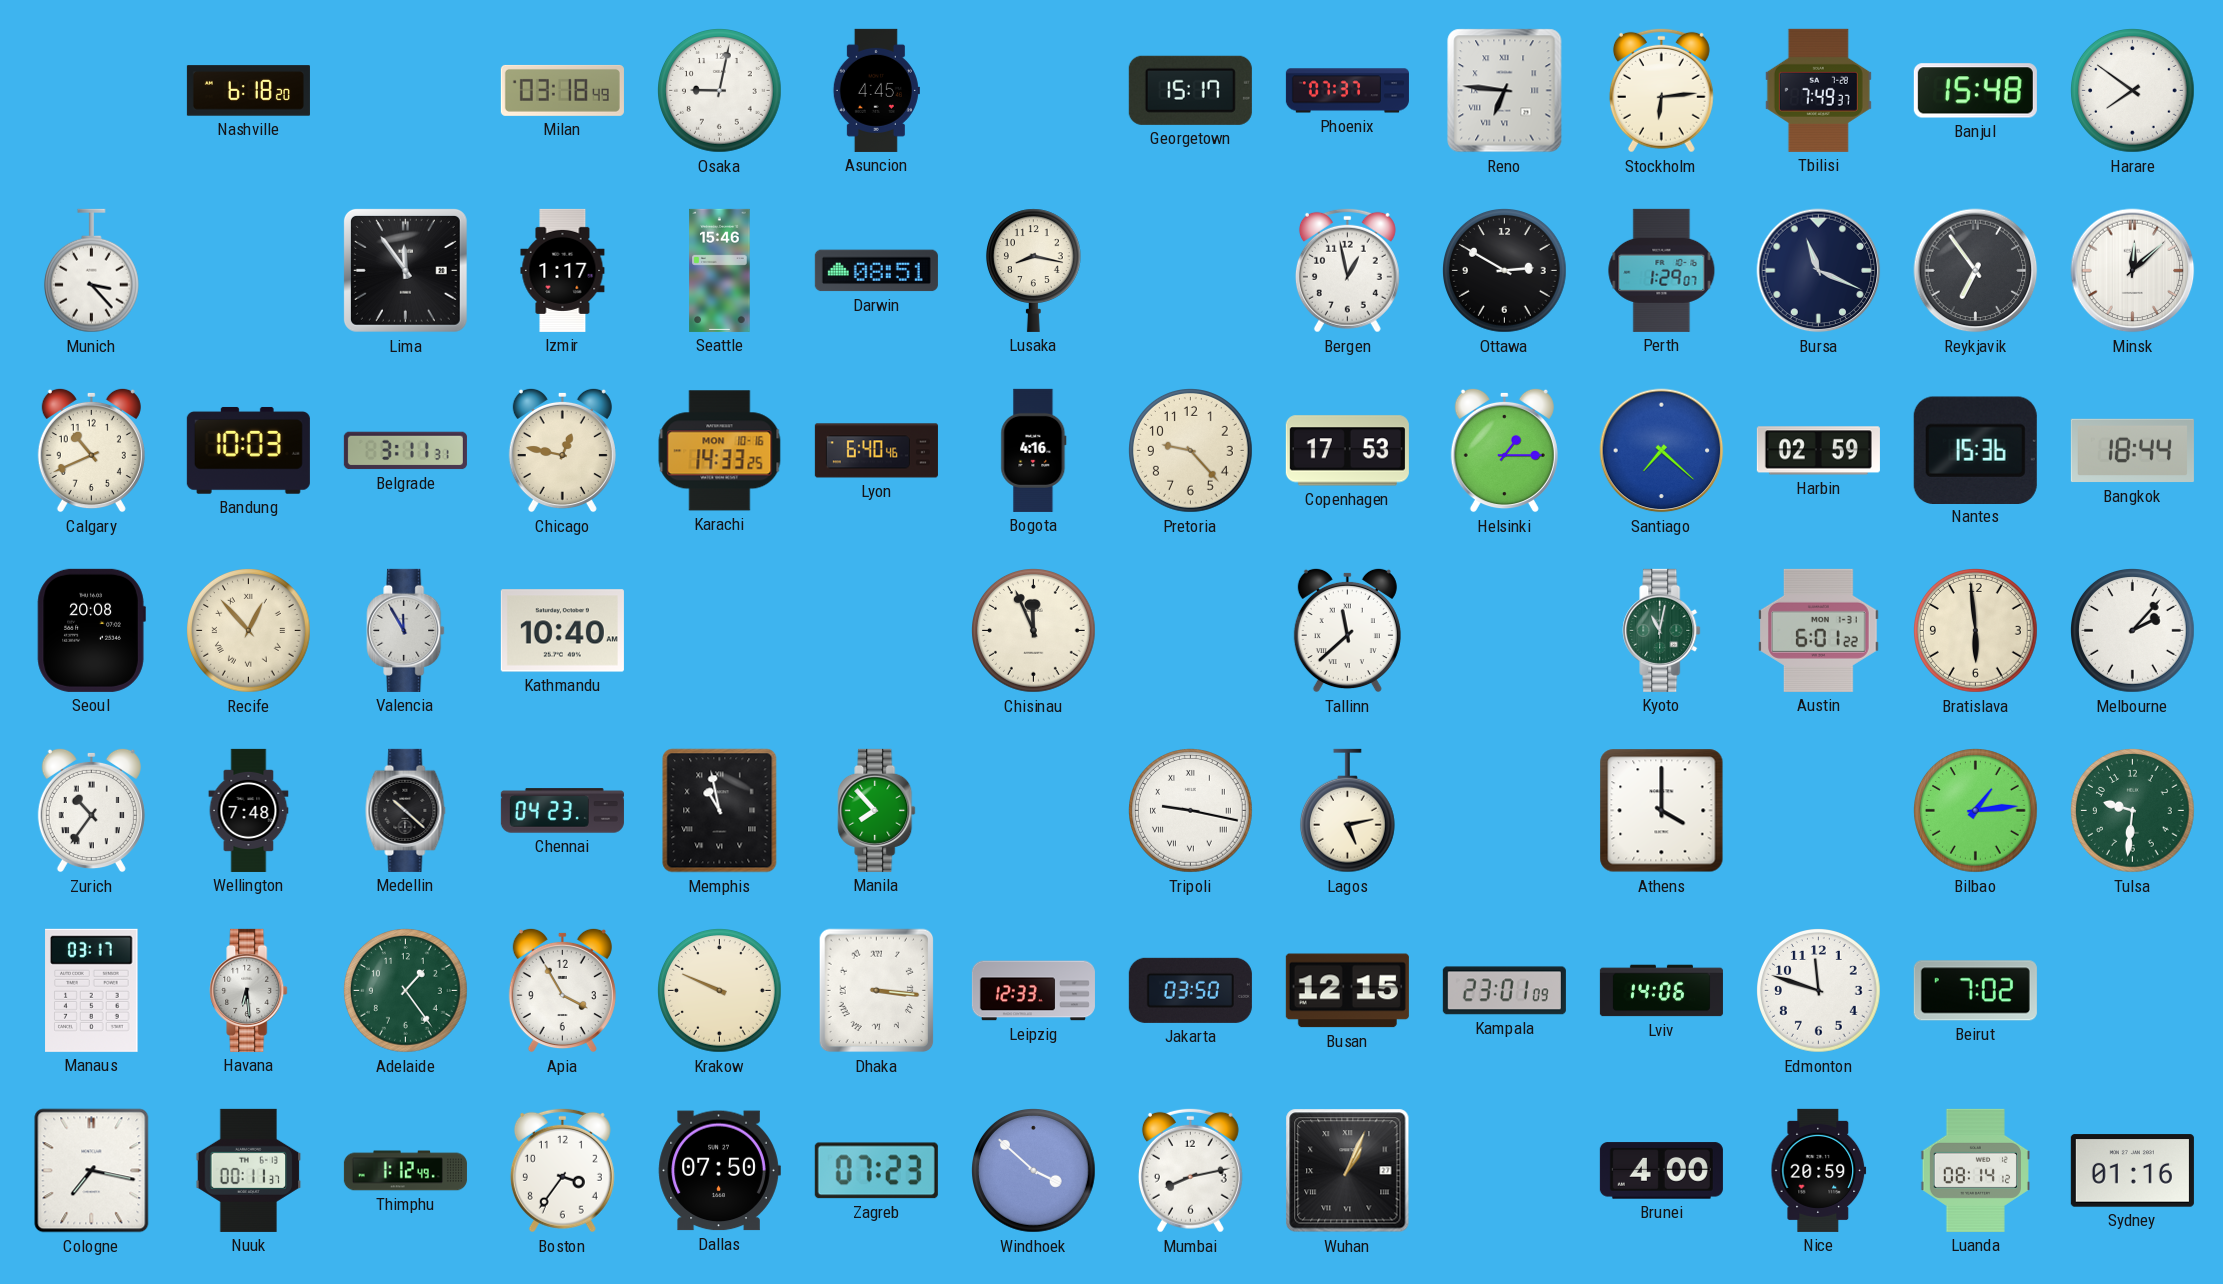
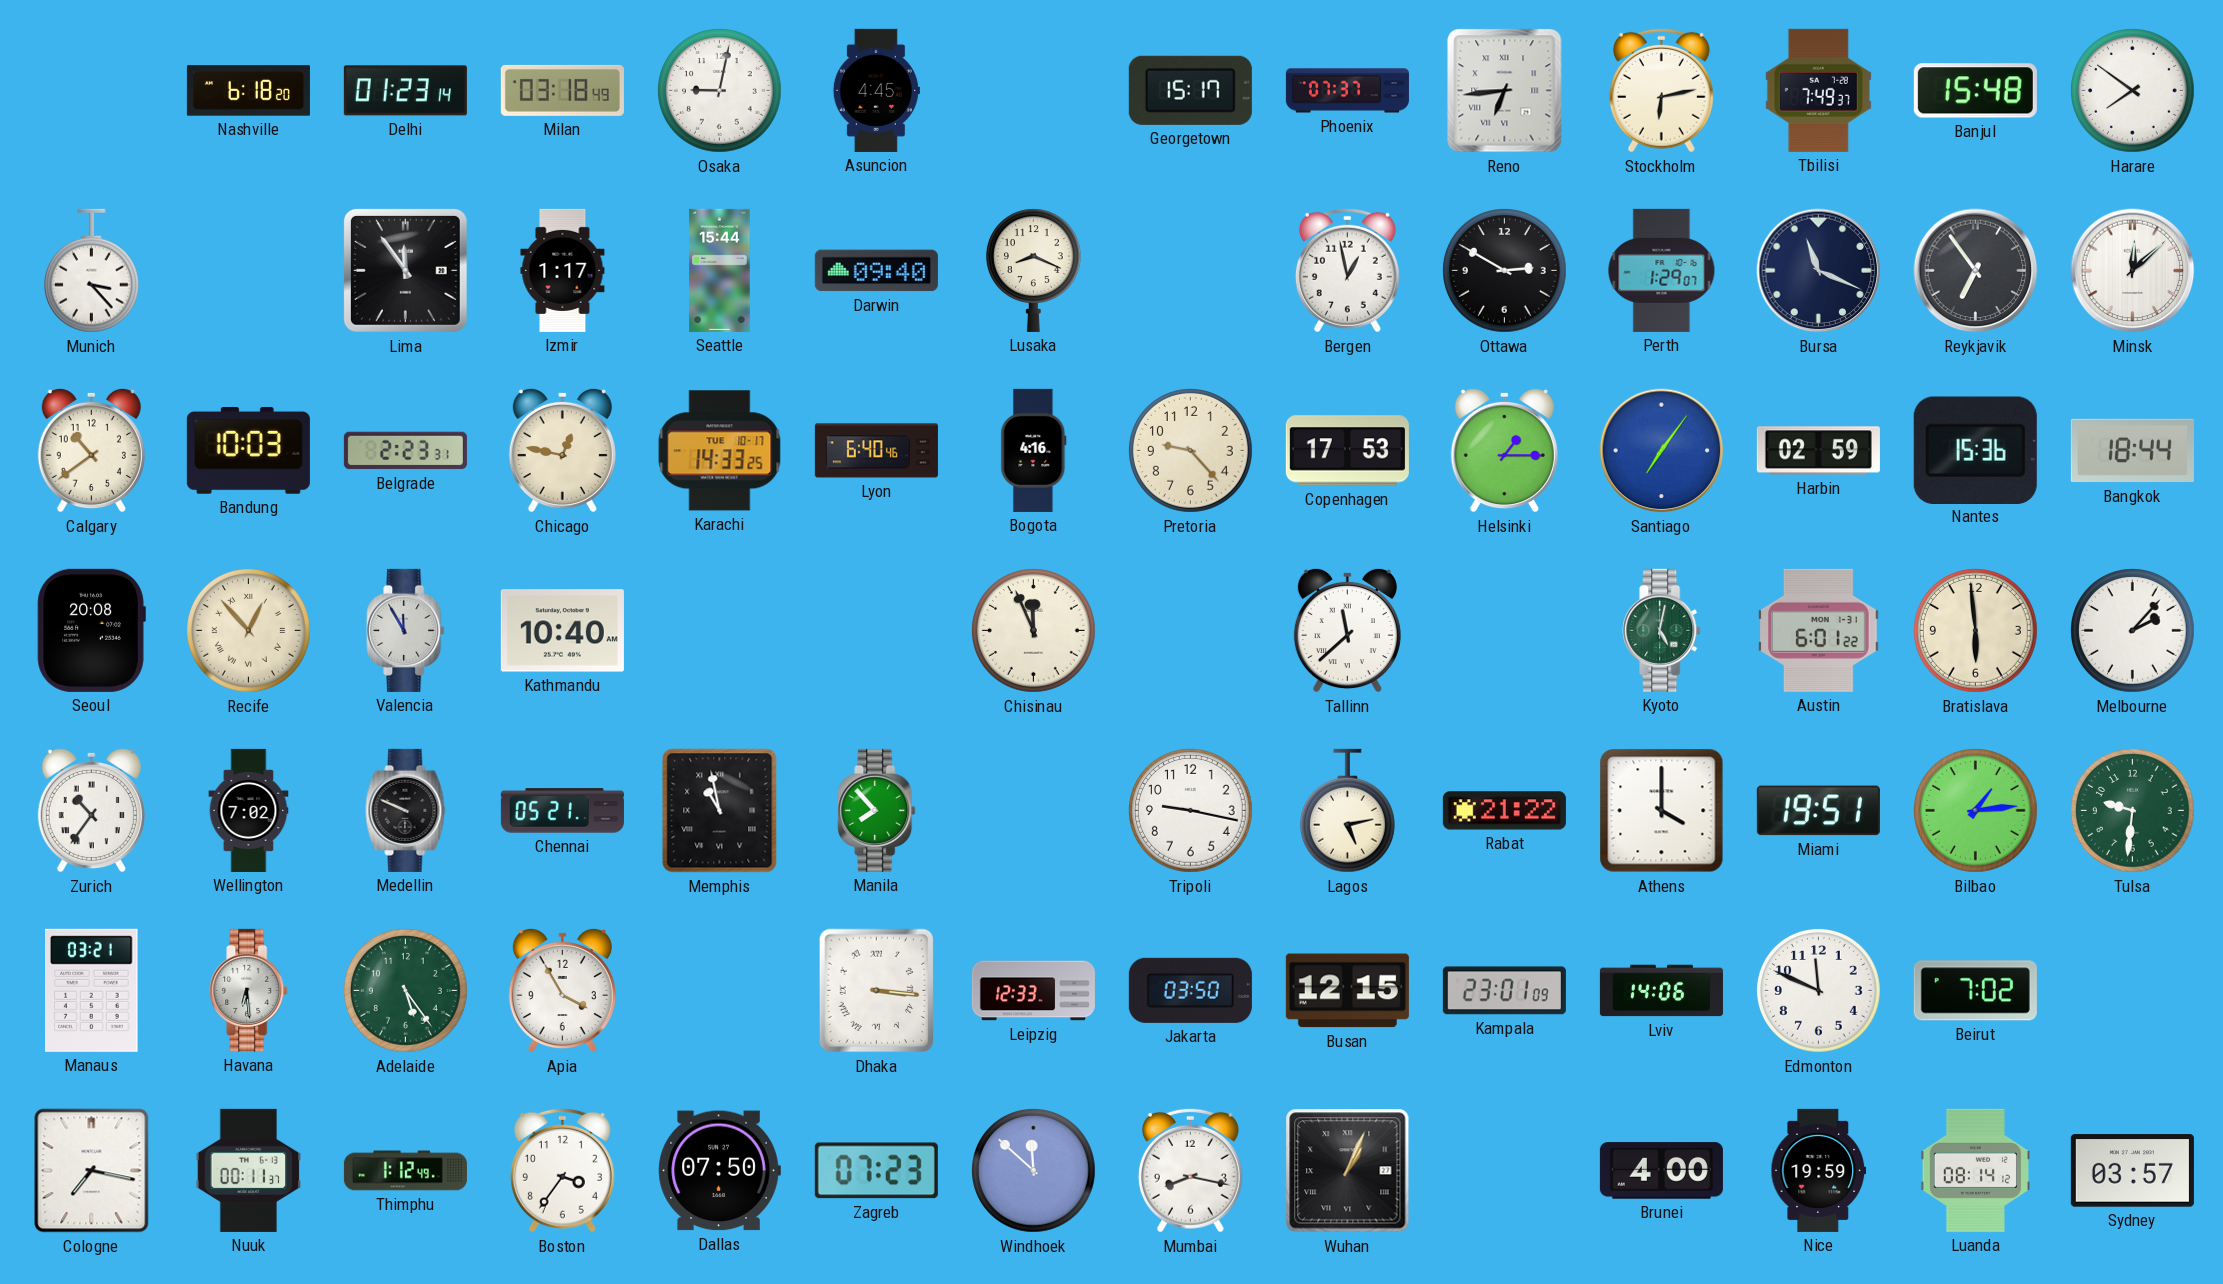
Delhi: none -> 01:23
Reno: 6:46 -> 6:44
Stockholm: 6:14 -> 6:13
Seattle: 15:46 -> 15:44
Darwin: 08:51 -> 09:40
Lusaka: 8:17 -> 8:19
Calgary: 10:41 -> 10:39
Belgrade: 3:11 -> 2:23
Karachi date: MON 10-16 -> TUE 10-17
Santiago: 7:22 -> 7:06
Kyoto: 11:02 -> 5:02
Wellington: 7:48 -> 7:02
Medellin: 10:22 -> 9:49
Chennai: 04:23 -> 05:21
Tripoli numerals: Roman -> Arabic
Rabat: none -> 21:22
Miami: none -> 19:51
Manaus: 03:17 -> 03:21
Adelaide: 1:24 -> 5:24
Krakow: 9:49 -> none
Edmonton: 11:48 -> 11:49
Windhoek: 3:52 -> 11:52
Mumbai: 8:13 -> 8:17
Nice: 20:59 -> 19:59
Sydney: 01:16 -> 03:57
